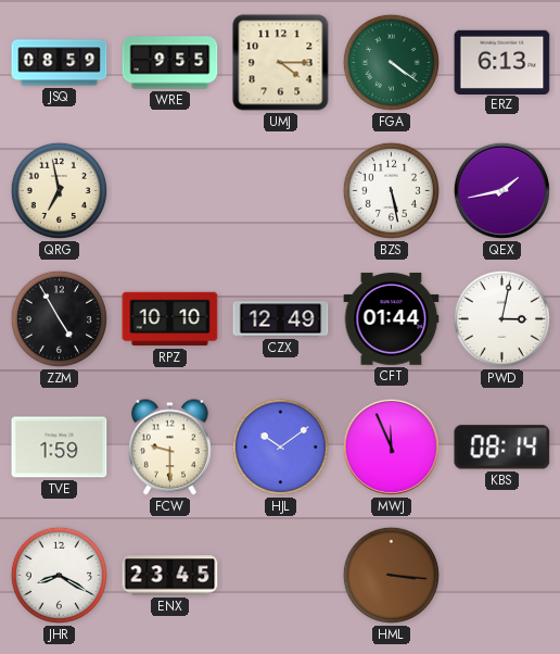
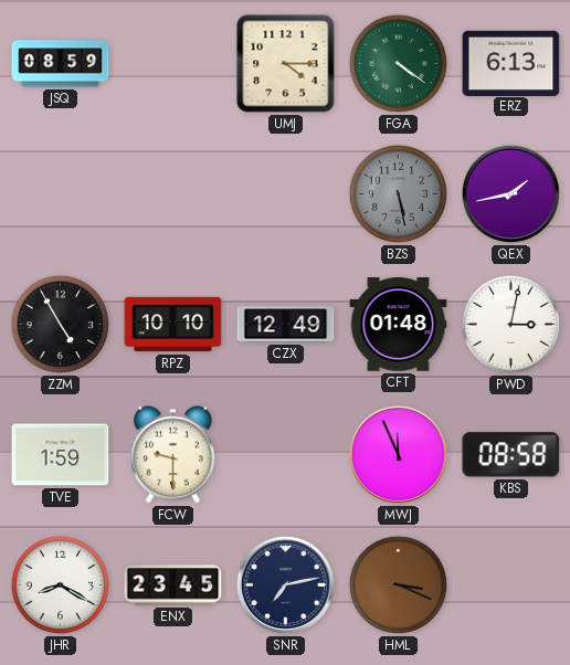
WRE: 9:55 -> none
QRG: 6:58 -> none
BZS dial: white -> grey
CFT: 01:44 -> 01:48
HJL: 10:09 -> none
KBS: 08:14 -> 08:58
SNR: none -> 7:13
HML: 3:16 -> 3:19
